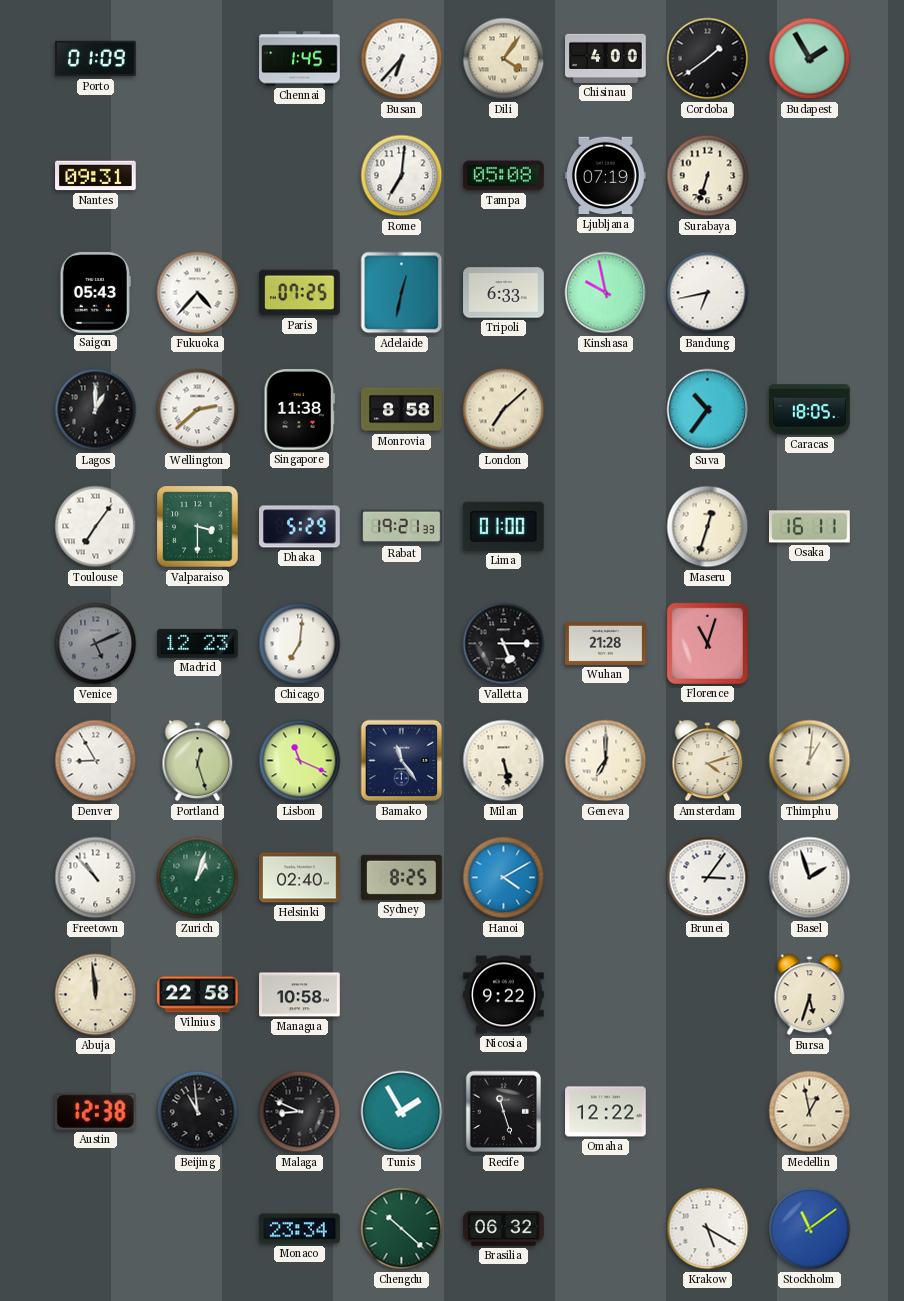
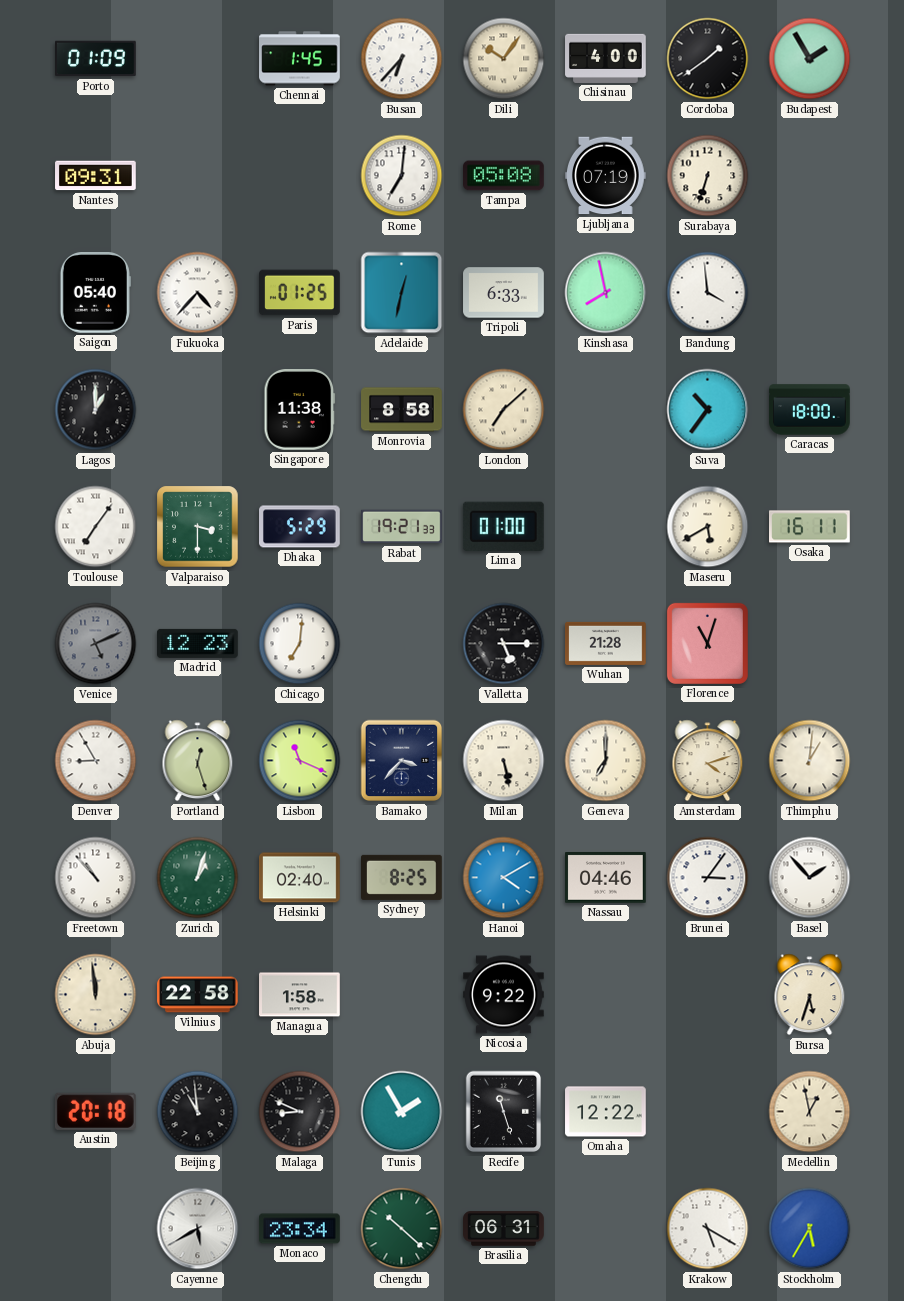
Dili: 4:06 -> 10:06
Saigon: 05:43 -> 05:40
Paris: 07:25 -> 01:25
Kinshasa: 9:58 -> 7:58
Bandung: 6:43 -> 3:59
Wellington: 2:38 -> none
Caracas: 18:05 -> 18:00
Maseru: 12:33 -> 5:40
Bamako: 11:24 -> 3:37
Nassau: none -> 04:46
Basel: 1:57 -> 1:53
Managua: 10:58 -> 1:58
Austin: 12:38 -> 20:18
Cayenne: none -> 5:40
Brasilia: 06:32 -> 06:31
Stockholm: 11:09 -> 5:35
